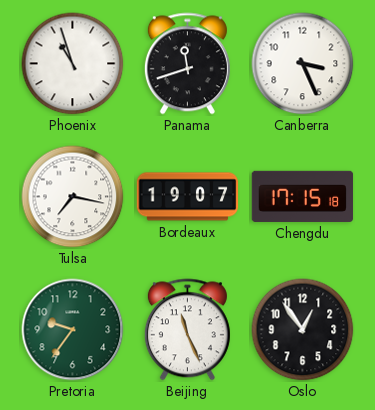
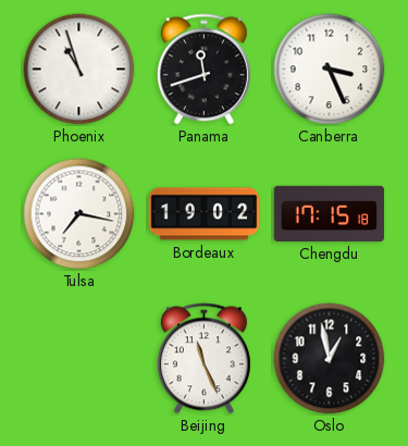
Bordeaux: 19:07 -> 19:02
Pretoria: 9:36 -> none
Oslo: 12:54 -> 12:58
